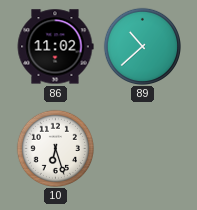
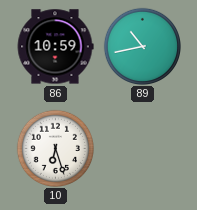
86: 11:02 -> 10:59
89: 10:38 -> 10:43
